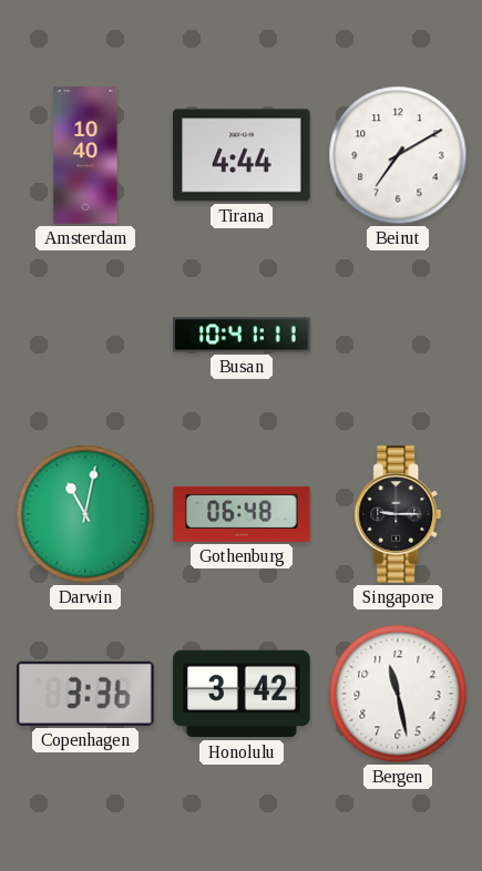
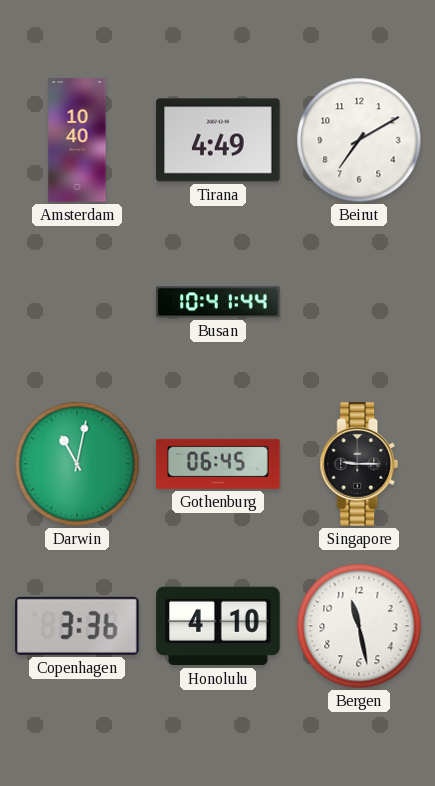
Tirana: 4:44 -> 4:49
Busan: 10:41:11 -> 10:41:44
Gothenburg: 06:48 -> 06:45
Honolulu: 3:42 -> 4:10
